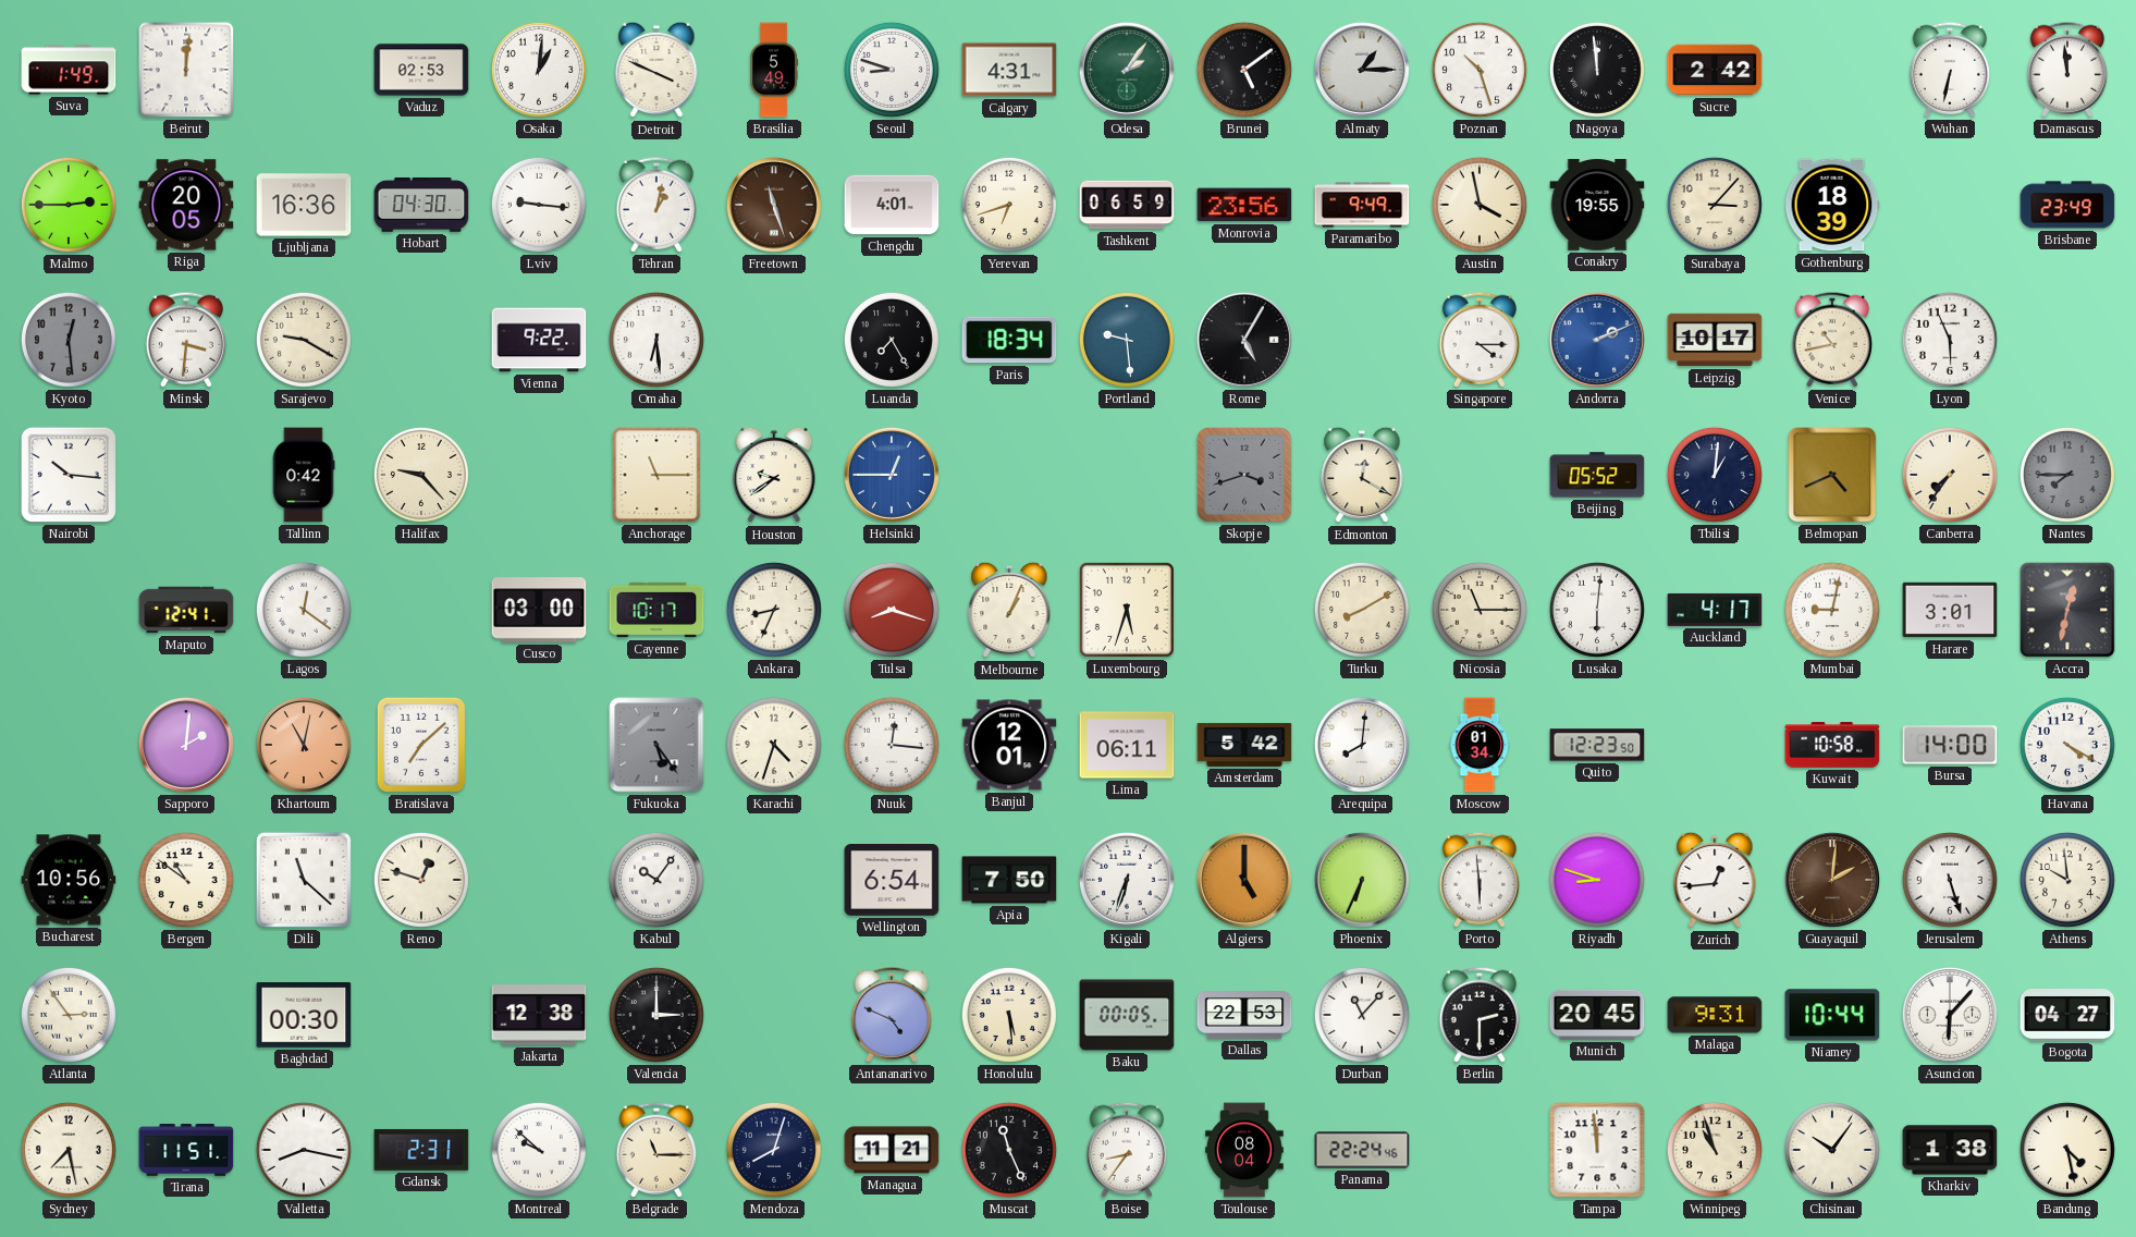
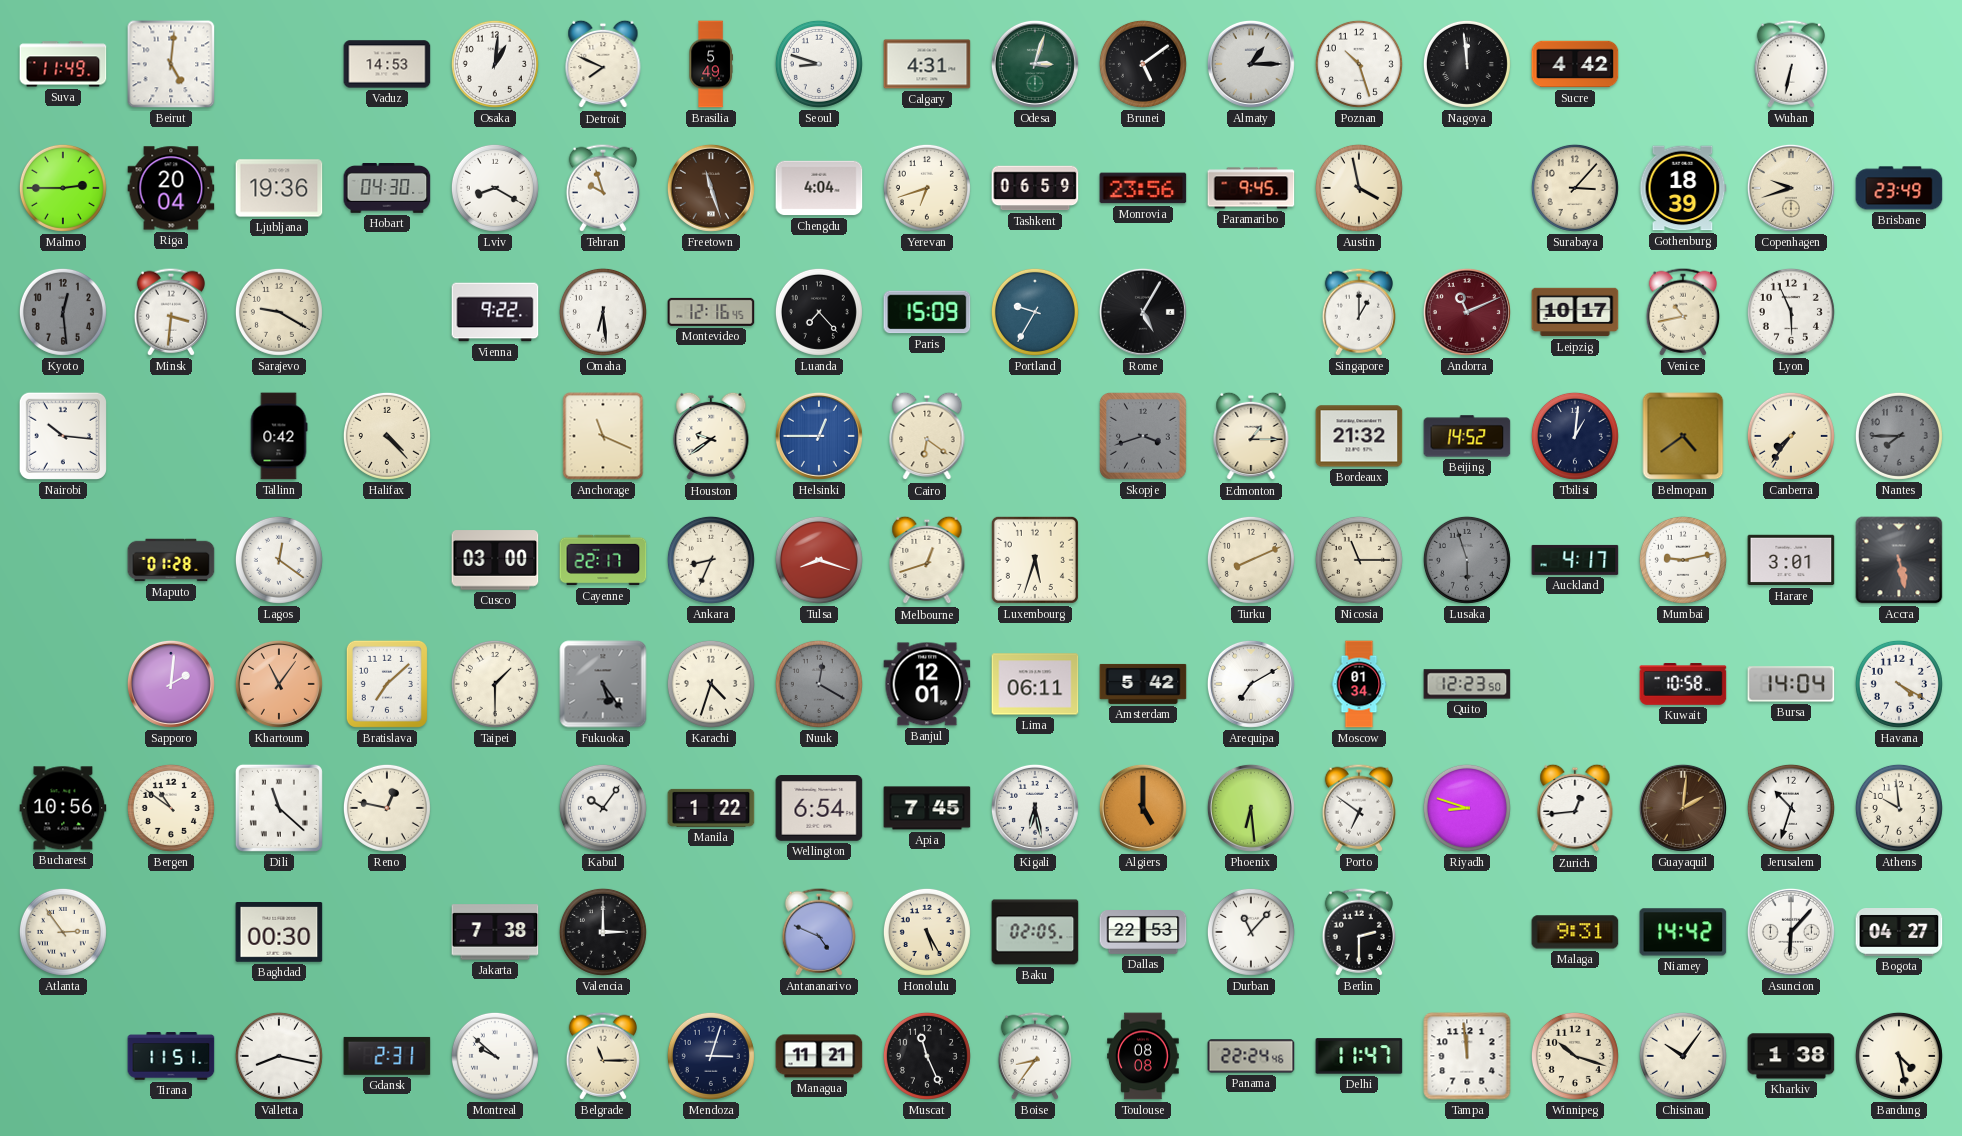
Suva: 1:49 -> 11:49
Beirut: 12:01 -> 5:01
Vaduz: 02:53 -> 14:53
Detroit: 3:49 -> 7:49
Odesa: 2:06 -> 3:03
Sucre: 2:42 -> 4:42
Damascus: 11:59 -> none
Riga: 20:05 -> 20:04
Ljubljana: 16:36 -> 19:36
Lviv: 9:16 -> 8:20
Tehran: 1:02 -> 9:57
Chengdu: 4:01 -> 4:04
Paramaribo: 9:49 -> 9:45
Conakry: 19:55 -> none
Copenhagen: none -> 9:42
Montevideo: none -> 12:16
Luanda: 7:25 -> 7:23
Paris: 18:34 -> 15:09
Portland: 9:29 -> 9:35
Singapore: 4:15 -> 1:00
Andorra: 2:11 -> 11:11
Andorra dial: blue -> burgundy
Halifax: 9:23 -> 4:23
Anchorage: 11:15 -> 11:19
Cairo: none -> 6:21
Edmonton: 12:20 -> 1:15
Bordeaux: none -> 21:32
Beijing: 05:52 -> 14:52
Belmopan: 4:41 -> 4:39
Maputo: 12:41 -> 01:28
Cayenne: 10:17 -> 22:17
Melbourne: 1:04 -> 12:42
Turku: 8:10 -> 8:11
Lusaka: 6:01 -> 5:57
Lusaka dial: white -> grey
Mumbai: 9:02 -> 9:13
Accra: 12:32 -> 5:28
Khartoum: 11:02 -> 11:06
Taipei: none -> 1:30
Nuuk: 12:16 -> 12:20
Nuuk dial: white -> grey
Arequipa: 8:01 -> 7:10
Bursa: 14:00 -> 14:04
Reno: 12:48 -> 12:47
Manila: none -> 1:22
Apia: 7:50 -> 7:45
Kigali: 6:33 -> 6:28
Phoenix: 6:34 -> 6:29
Porto: 5:59 -> 6:51
Jerusalem: 5:27 -> 10:33
Jakarta: 12:38 -> 7:38
Honolulu: 5:29 -> 5:25
Baku: 00:05 -> 02:05
Munich: 20:45 -> none
Niamey: 10:44 -> 14:42
Sydney: 7:28 -> none
Mendoza: 8:03 -> 3:03
Toulouse: 08:04 -> 08:08
Delhi: none -> 11:47
Winnipeg: 10:57 -> 10:18
